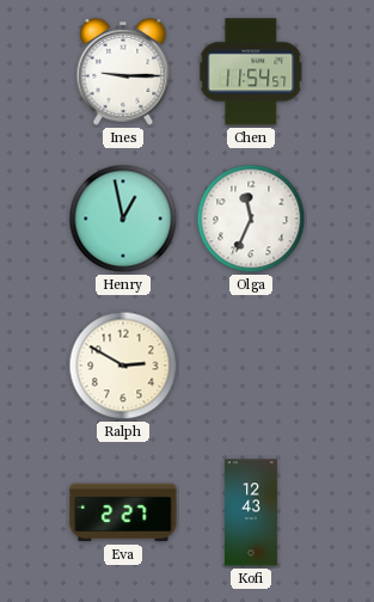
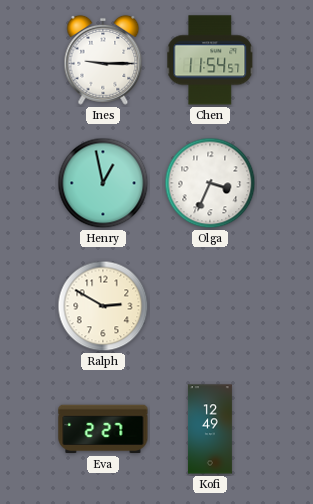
Olga: 11:34 -> 3:34
Kofi: 12:43 -> 12:49
